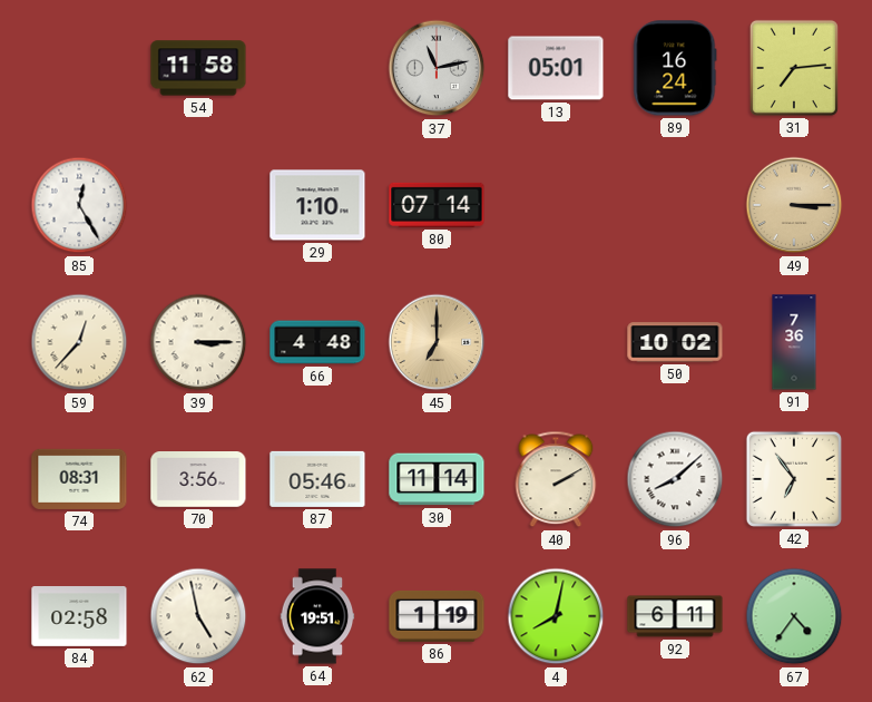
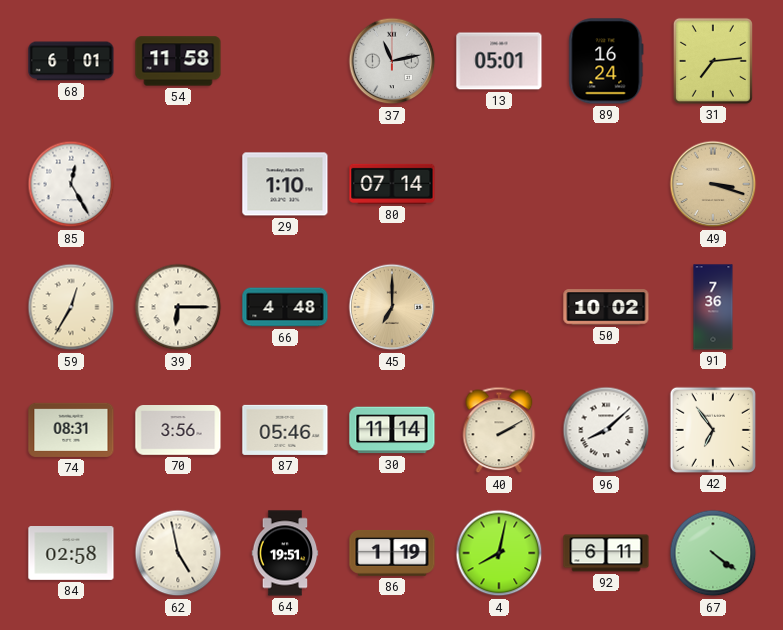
68: none -> 6:01
49: 3:15 -> 3:18
59: 12:37 -> 12:35
39: 3:15 -> 6:15
67: 4:36 -> 4:21
